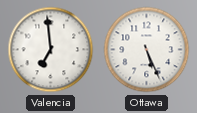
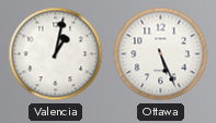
Valencia: 6:59 -> 1:02
